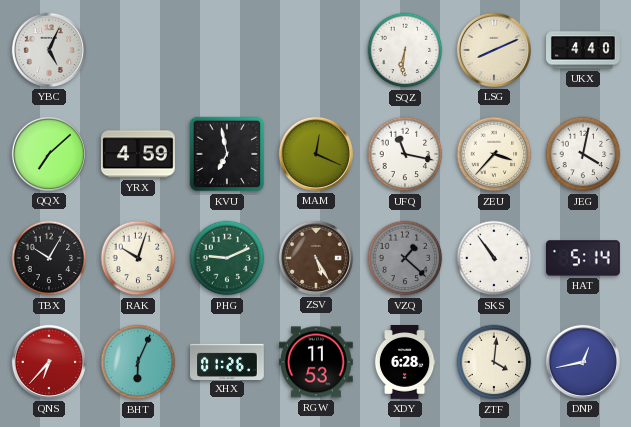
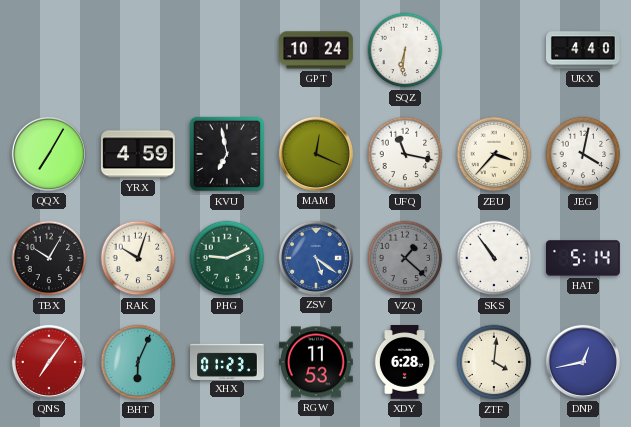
YBC: 5:04 -> none
GPT: none -> 10:24
LSG: 8:11 -> none
QQX: 7:08 -> 7:05
ZSV: 5:25 -> 5:21
ZSV dial: brown -> blue
QNS: 6:37 -> 7:06
XHX: 01:26 -> 01:23
